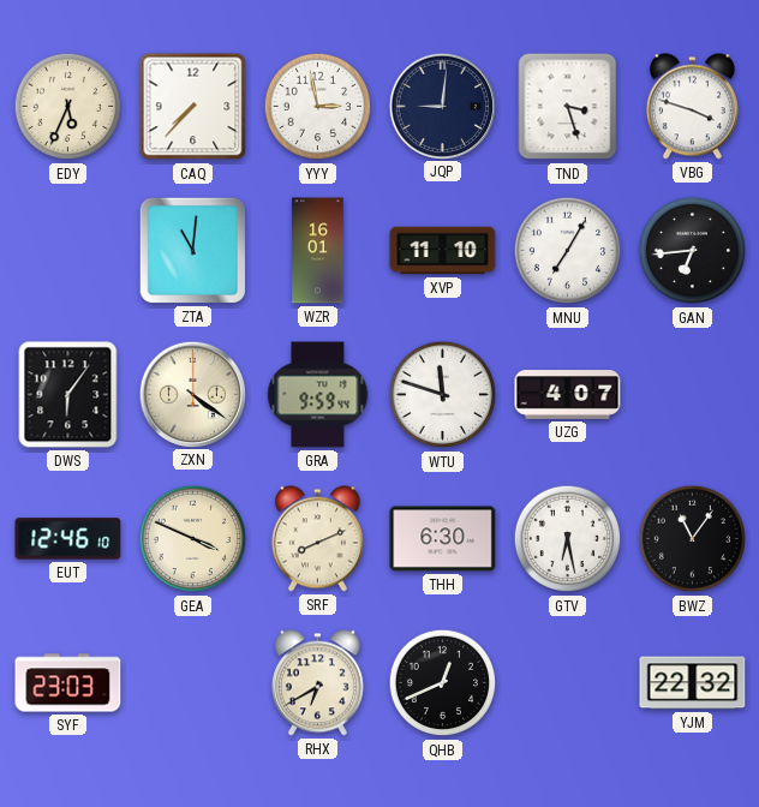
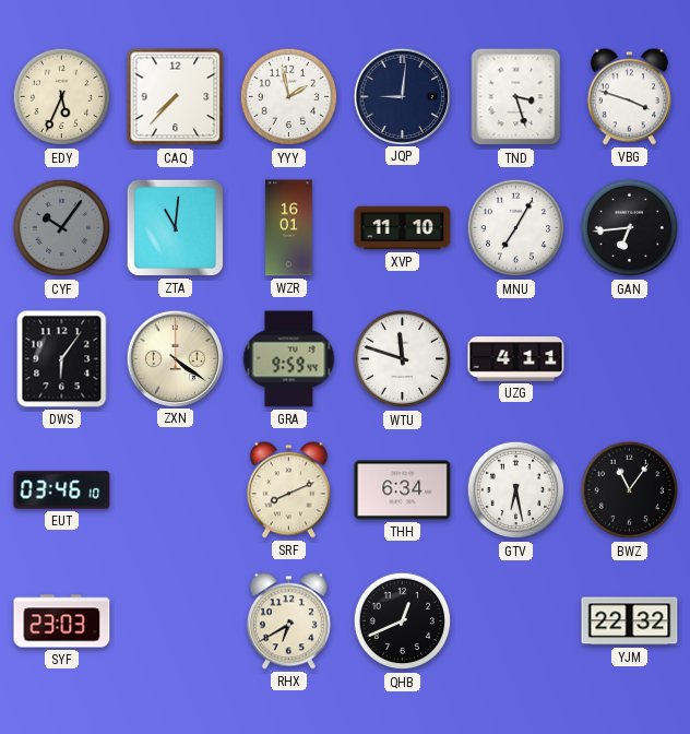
YYY: 2:58 -> 1:58
CYF: none -> 10:06
UZG: 4:07 -> 4:11
EUT: 12:46 -> 03:46
GEA: 3:49 -> none
THH: 6:30 -> 6:34
